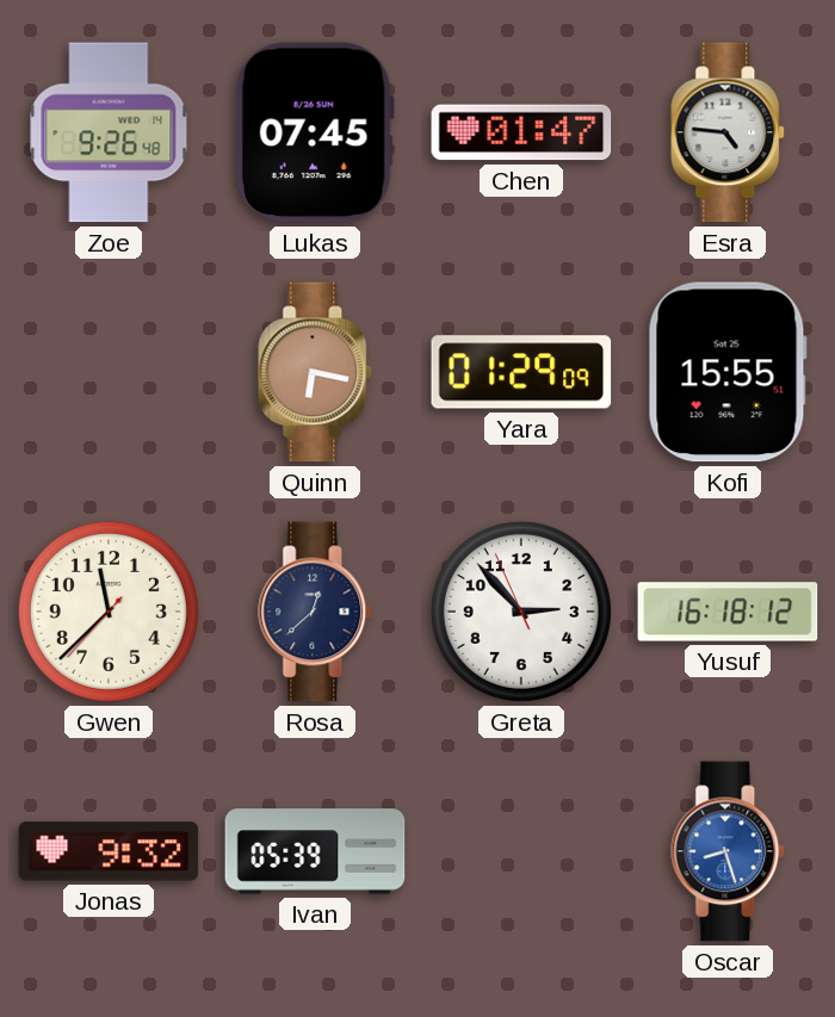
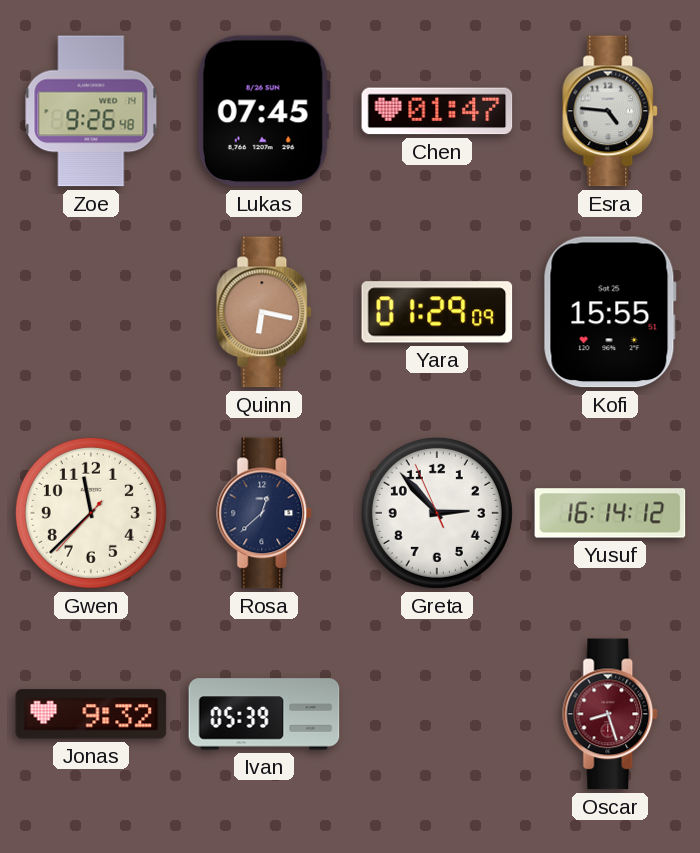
Yusuf: 16:18 -> 16:14
Oscar dial: blue -> burgundy
